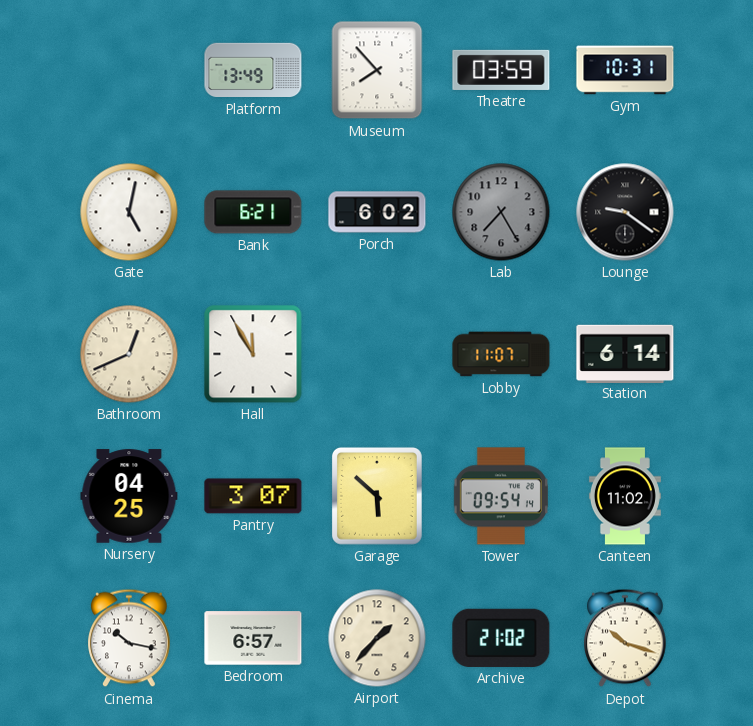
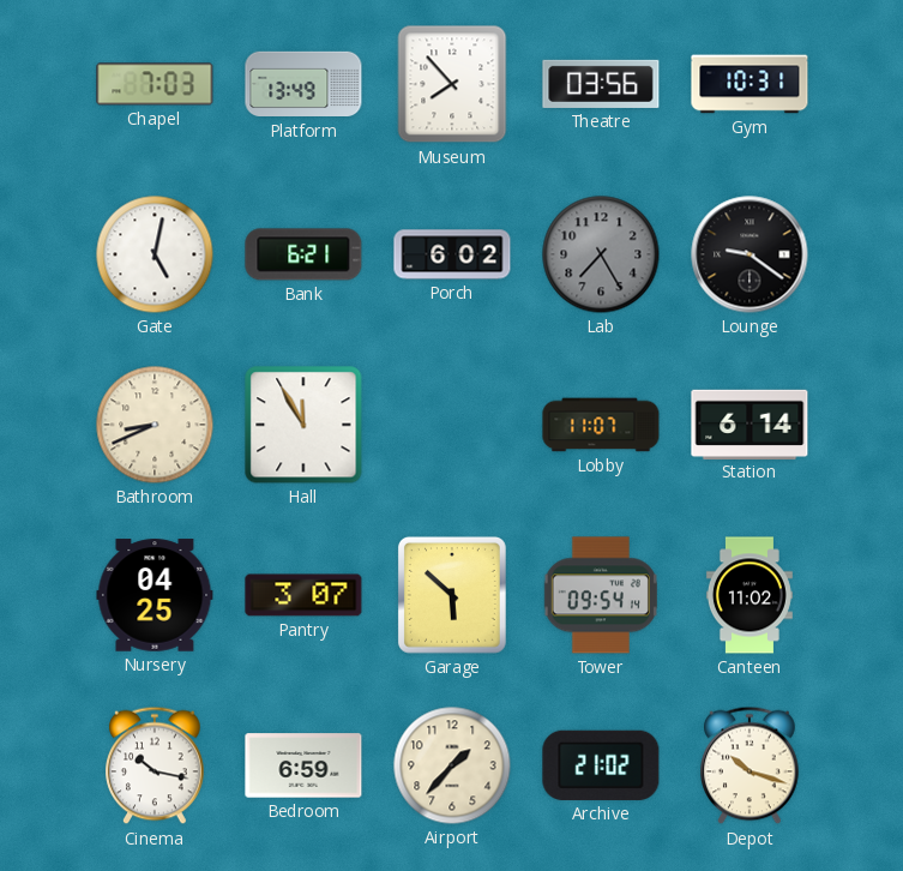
Chapel: none -> 7:03
Theatre: 03:59 -> 03:56
Bathroom: 12:41 -> 8:41
Bedroom: 6:57 -> 6:59
